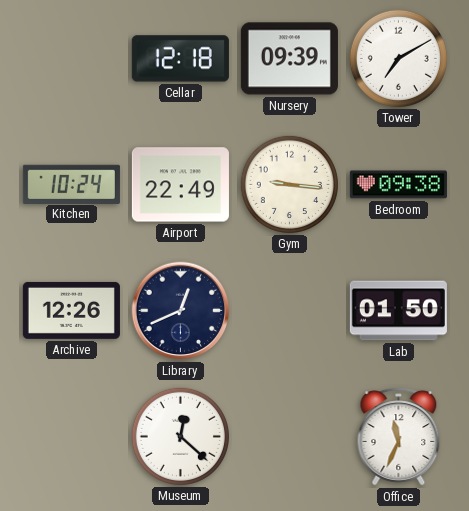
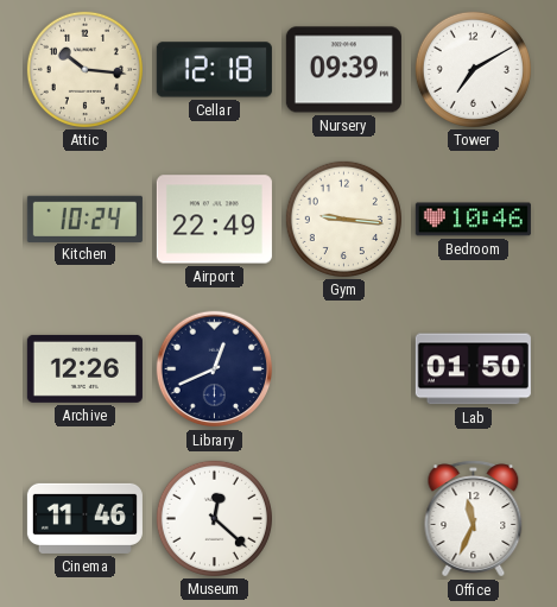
Attic: none -> 10:16
Bedroom: 09:38 -> 10:46
Cinema: none -> 11:46
